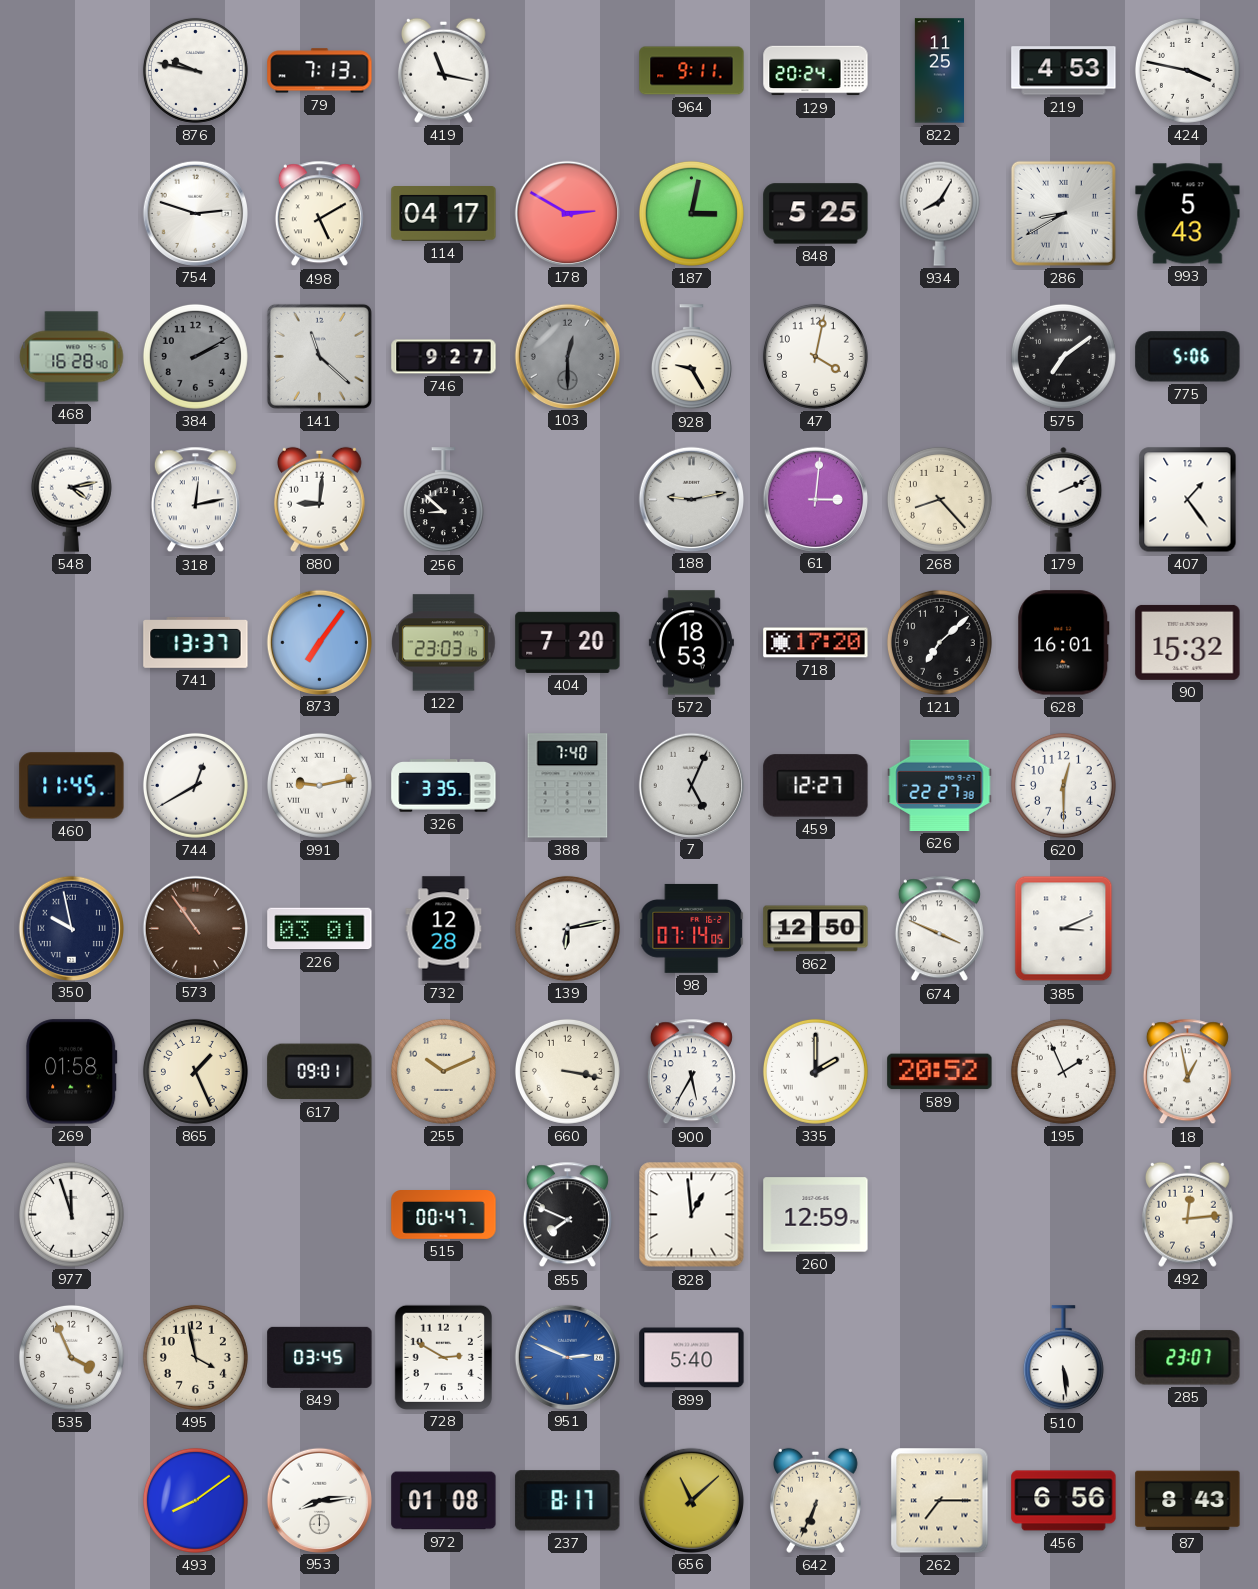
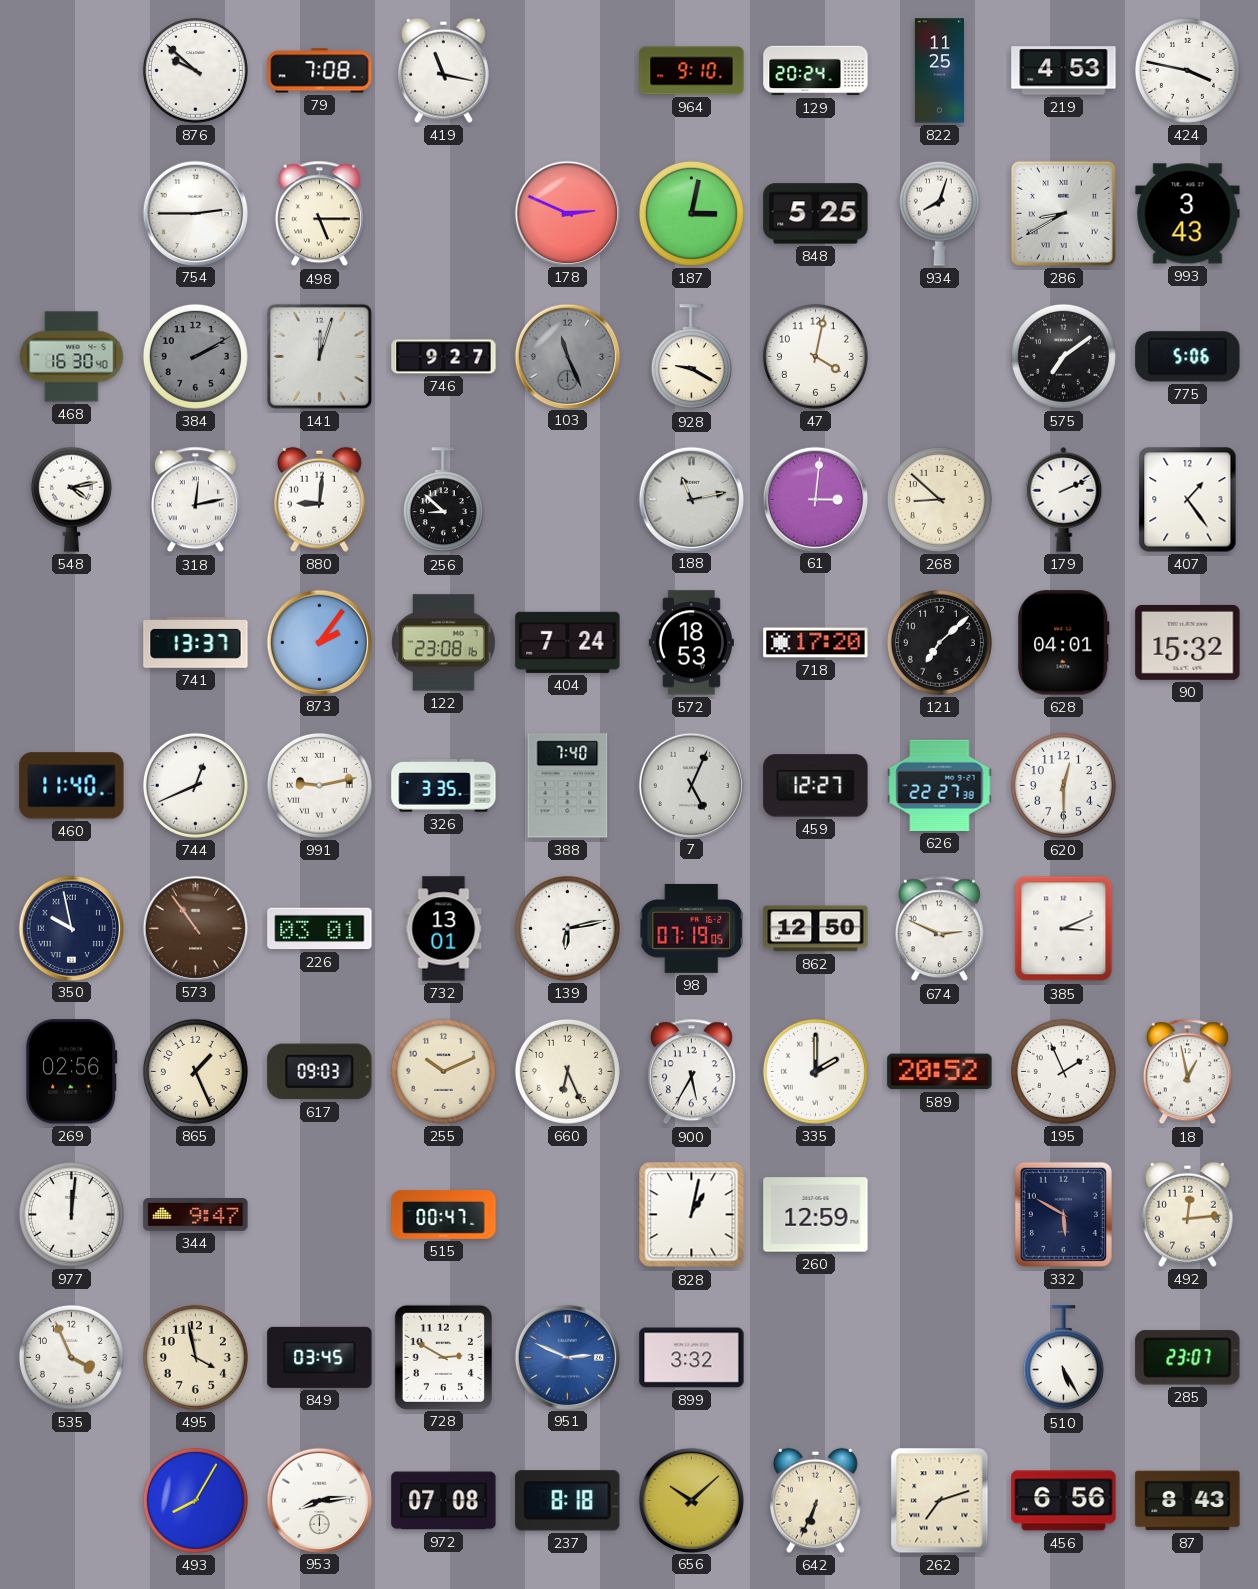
876: 9:47 -> 9:52
79: 7:13 -> 7:08
964: 9:11 -> 9:10
754: 2:48 -> 2:45
498: 5:10 -> 5:15
114: 04:17 -> none
178: 2:50 -> 2:49
934: 8:05 -> 8:03
993: 5:43 -> 3:43
468: 16:28 -> 16:30
141: 11:22 -> 12:03
103: 12:30 -> 11:26
928: 9:25 -> 9:20
188: 9:13 -> 11:13
268: 8:23 -> 8:52
873: 7:06 -> 2:06
122: 23:03 -> 23:08
404: 7:20 -> 7:24
628: 16:01 -> 04:01
460: 11:45 -> 11:40
744: 12:40 -> 12:41
732: 12:28 -> 13:01
98: 07:14 -> 07:19
674: 3:49 -> 2:49
269: 01:58 -> 02:56
617: 09:01 -> 09:03
660: 3:17 -> 6:26
977: 11:57 -> 12:01
344: none -> 9:47
855: 7:49 -> none
828: 12:59 -> 1:02
332: none -> 5:50
899: 5:40 -> 3:32
510: 5:29 -> 5:25
493: 8:09 -> 8:05
972: 01:08 -> 07:08
237: 8:17 -> 8:18
656: 11:08 -> 10:08
262: 7:15 -> 7:12
